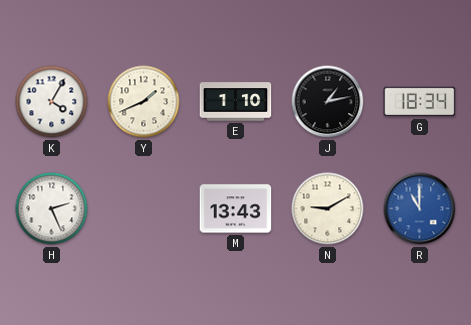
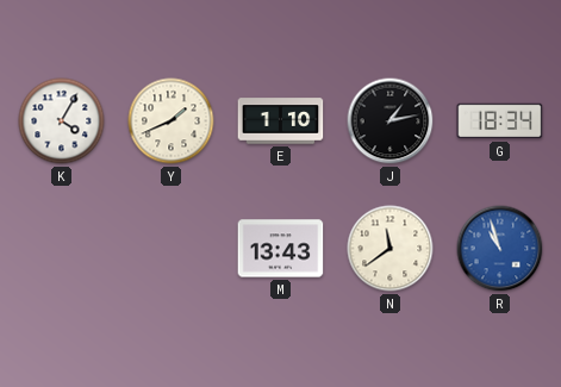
H: 2:26 -> none
N: 9:10 -> 11:39
R: 11:00 -> 10:57
